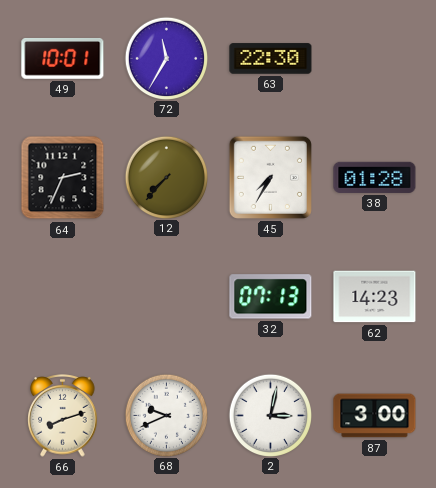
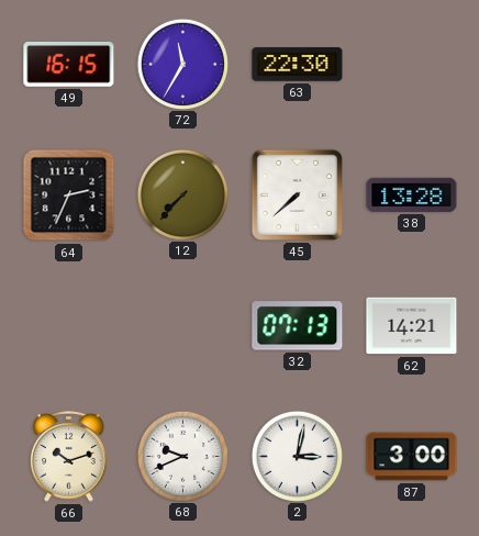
49: 10:01 -> 16:15
45: 7:35 -> 7:38
38: 01:28 -> 13:28
62: 14:23 -> 14:21
66: 8:12 -> 10:12
